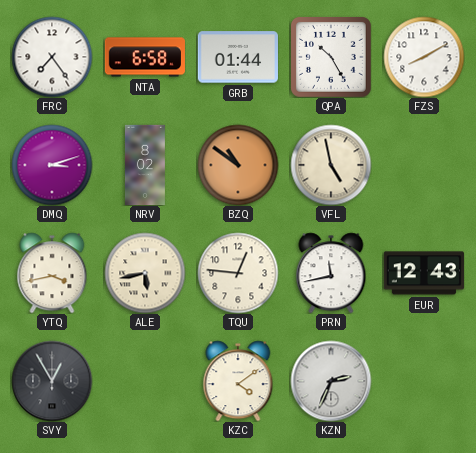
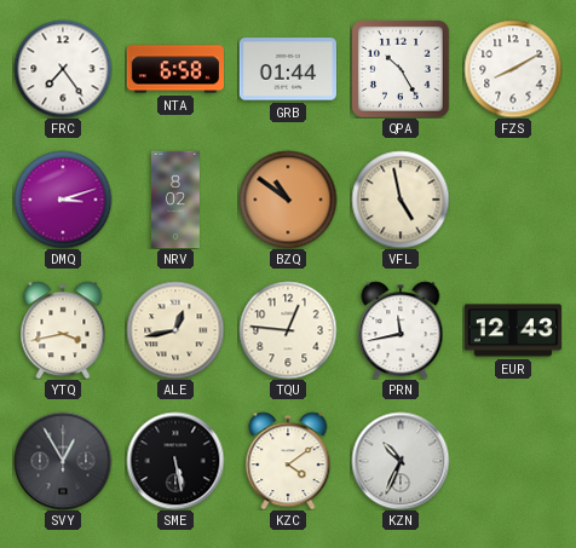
ALE: 5:43 -> 12:43
SME: none -> 5:28
KZN: 2:34 -> 10:34
